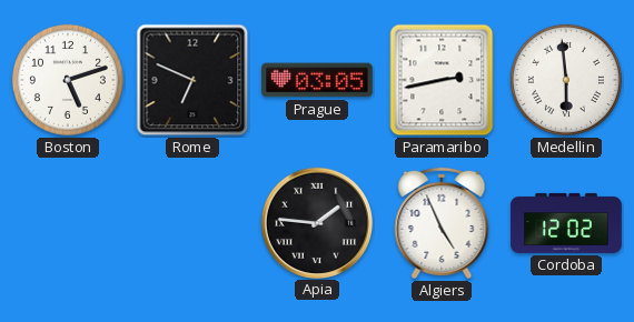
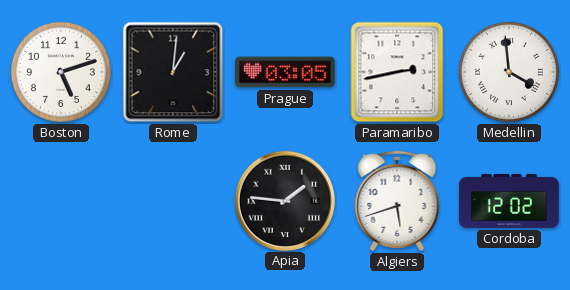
Rome: 6:49 -> 1:01
Medellin: 5:59 -> 3:59
Algiers: 4:56 -> 5:42
